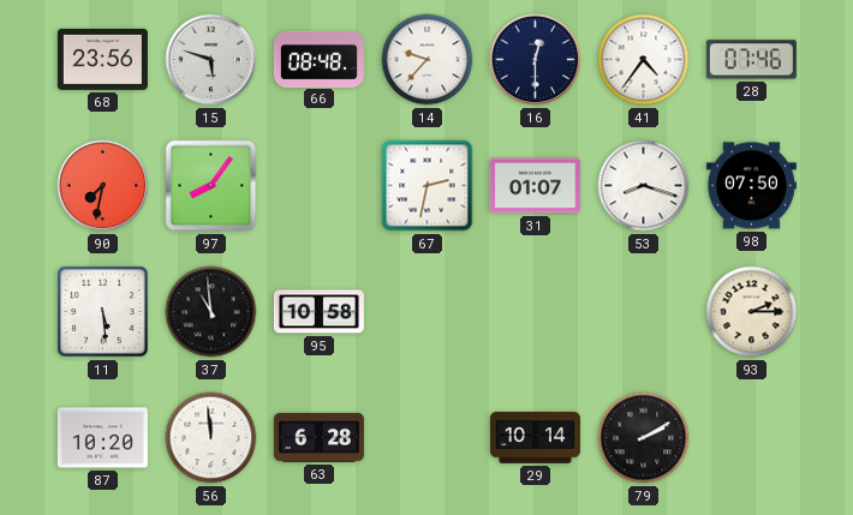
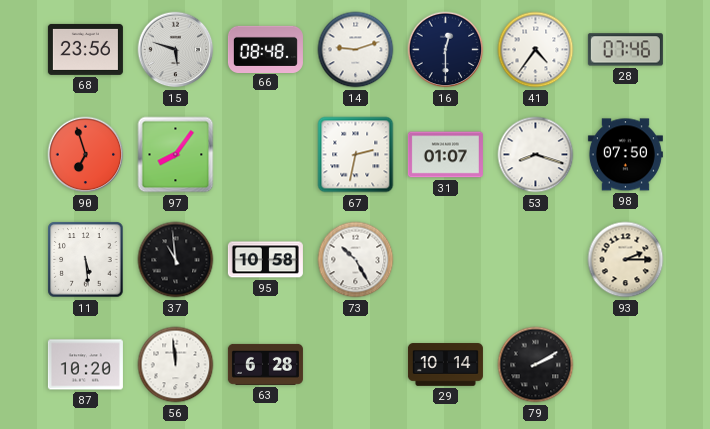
14: 9:37 -> 9:12
90: 7:32 -> 6:57
73: none -> 10:25
